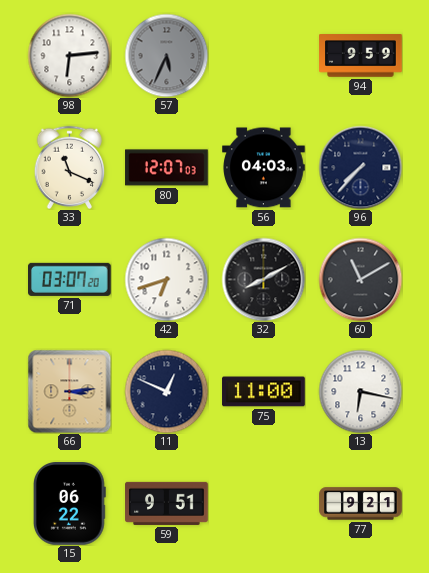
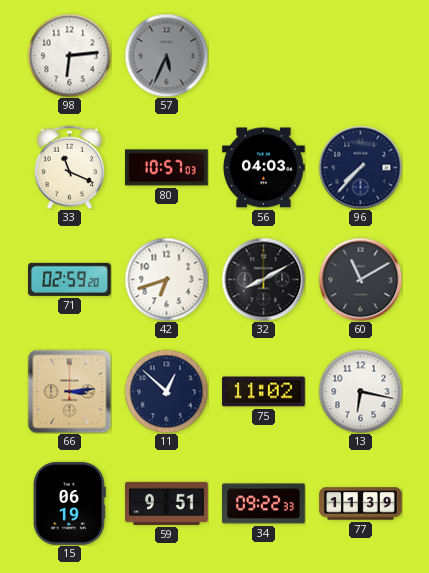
94: 9:59 -> none
80: 12:07 -> 10:57
71: 03:07 -> 02:59
11: 12:49 -> 12:52
75: 11:00 -> 11:02
15: 06:22 -> 06:19
34: none -> 09:22
77: 9:21 -> 11:39
